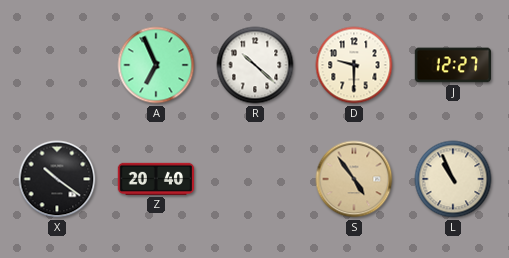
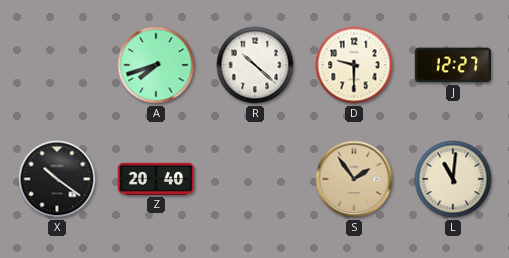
A: 6:56 -> 7:42
S: 4:54 -> 1:54
L: 10:56 -> 11:01
